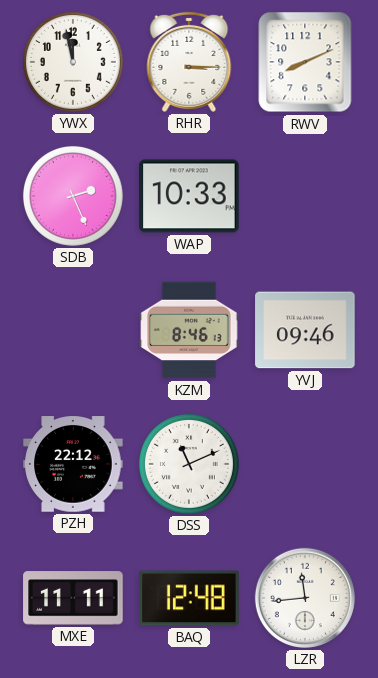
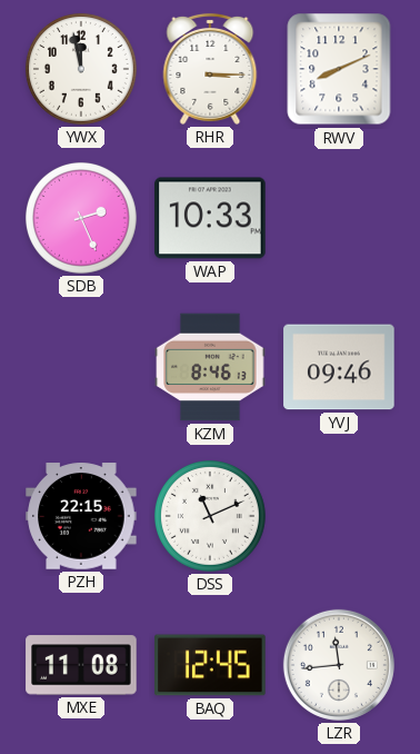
PZH: 22:12 -> 22:15
MXE: 11:11 -> 11:08
BAQ: 12:48 -> 12:45
